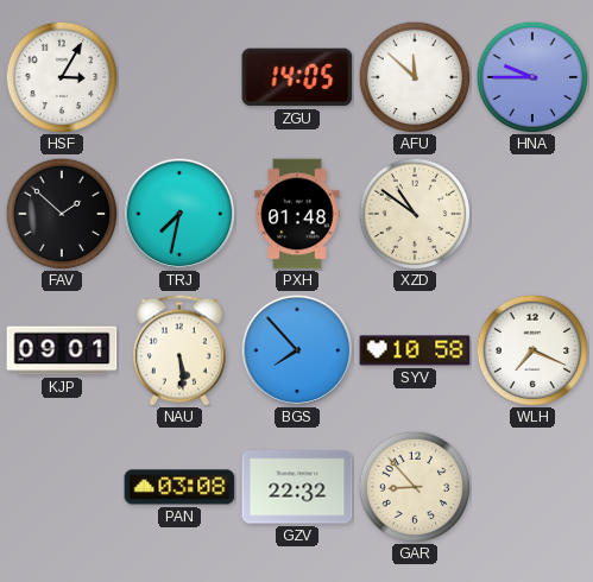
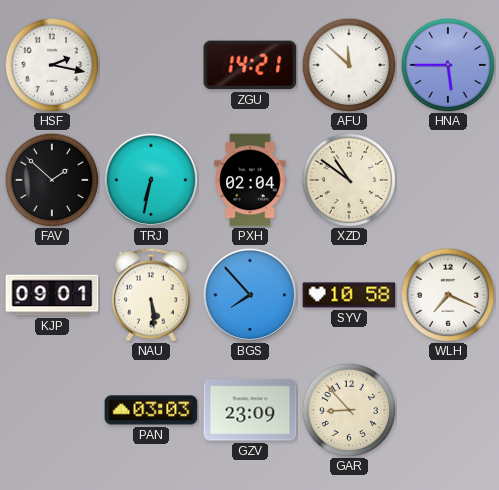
HSF: 3:05 -> 2:17
ZGU: 14:05 -> 14:21
HNA: 9:45 -> 5:45
TRJ: 7:32 -> 6:32
PXH: 01:48 -> 02:04
PAN: 03:08 -> 03:03
GZV: 22:32 -> 23:09
